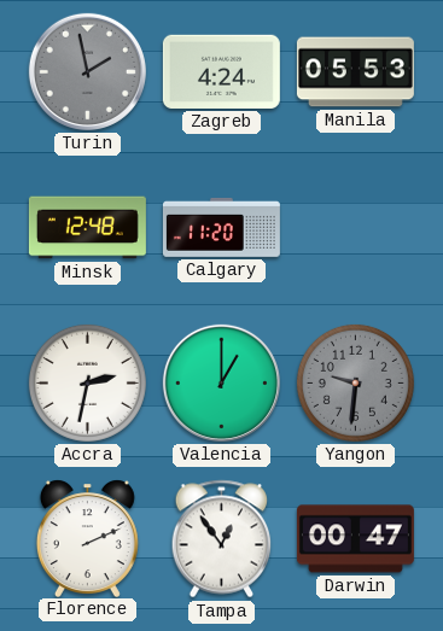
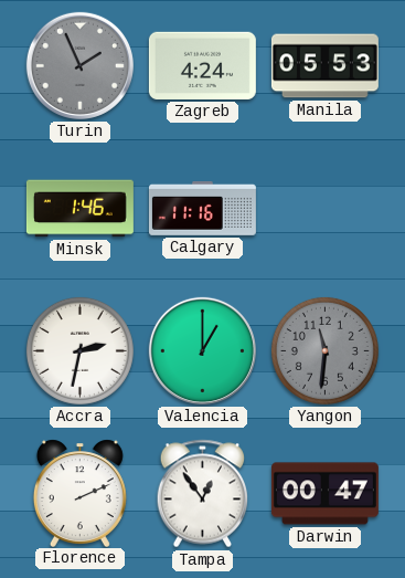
Turin: 1:58 -> 1:56
Minsk: 12:48 -> 1:46
Calgary: 11:20 -> 11:16
Yangon: 9:31 -> 11:31
